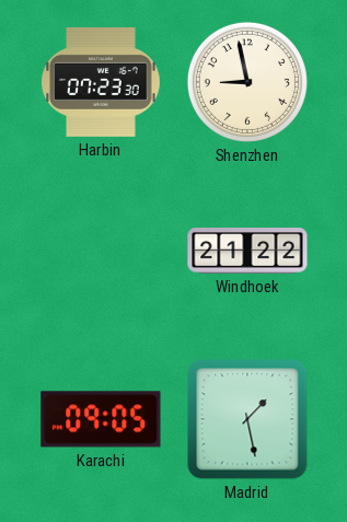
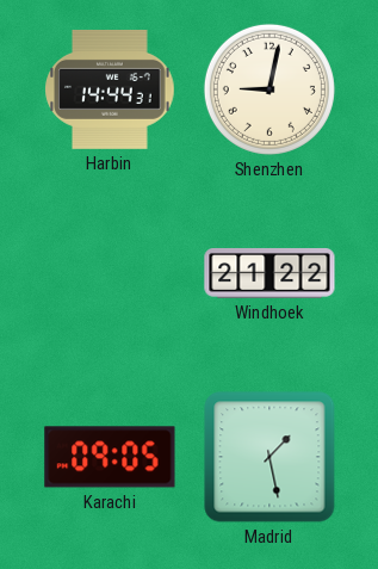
Harbin: 07:23 -> 14:44
Shenzhen: 8:58 -> 9:02
